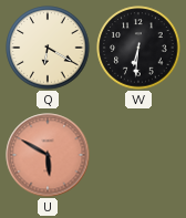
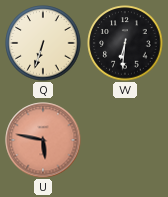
Q: 6:20 -> 6:33
U: 5:50 -> 5:47
